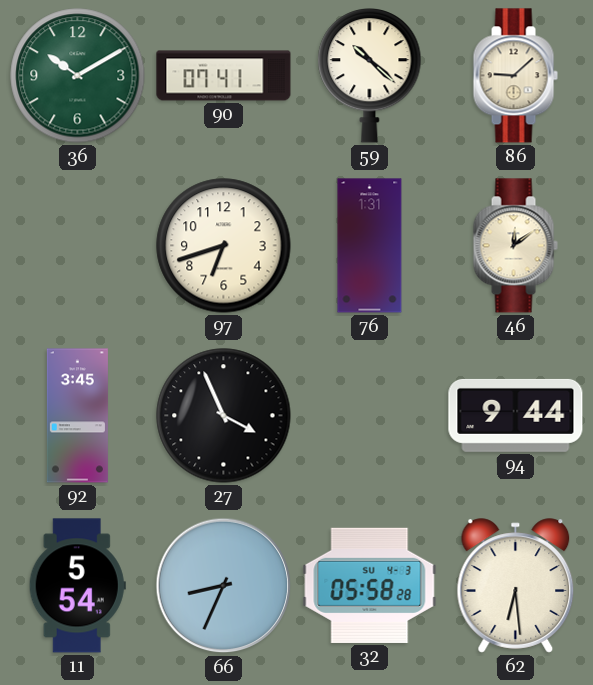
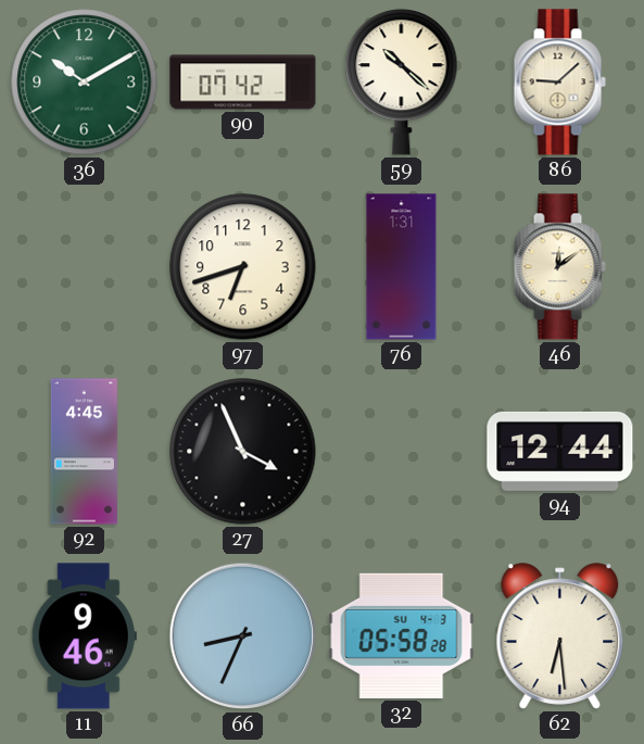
90: 07:41 -> 07:42
92: 3:45 -> 4:45
94: 9:44 -> 12:44
11: 5:54 -> 9:46
